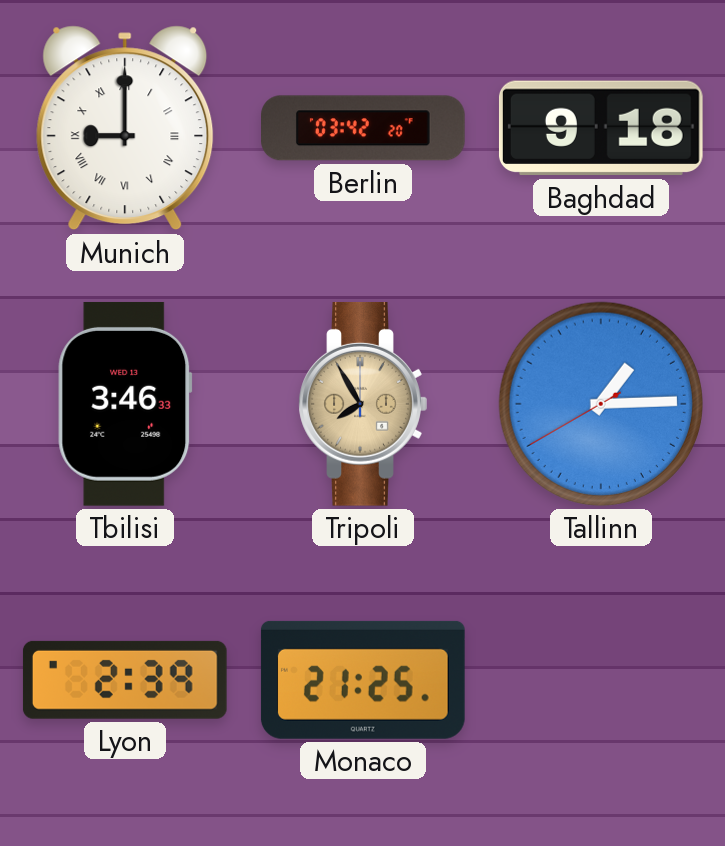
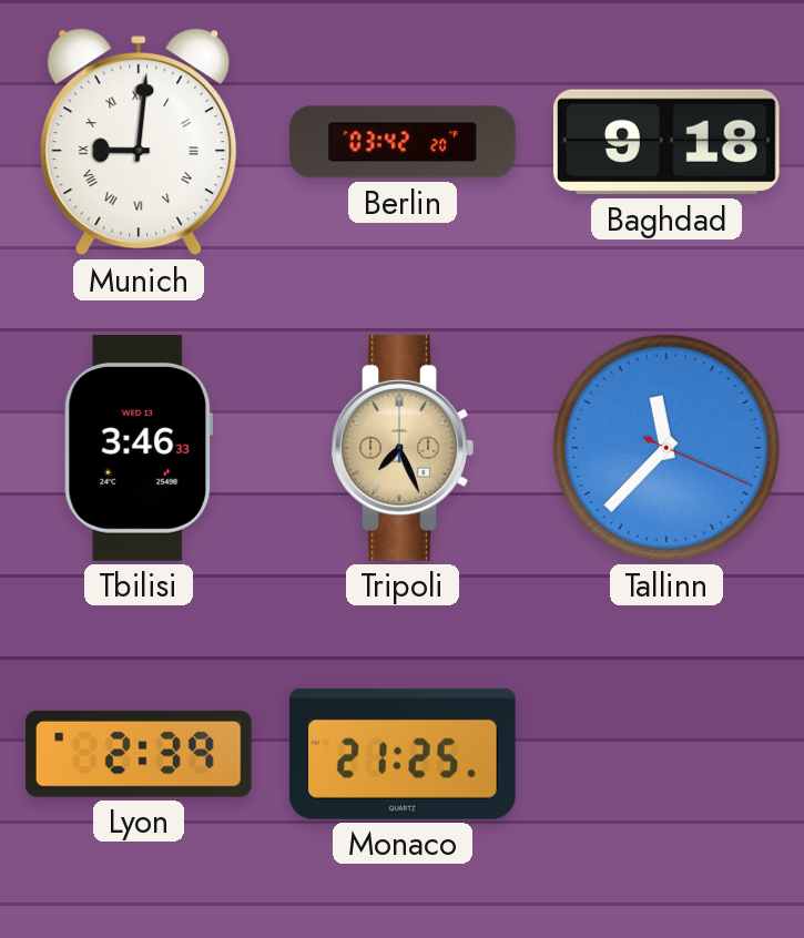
Munich: 9:00 -> 9:01
Tripoli: 7:55 -> 7:26
Tallinn: 1:14 -> 11:37
